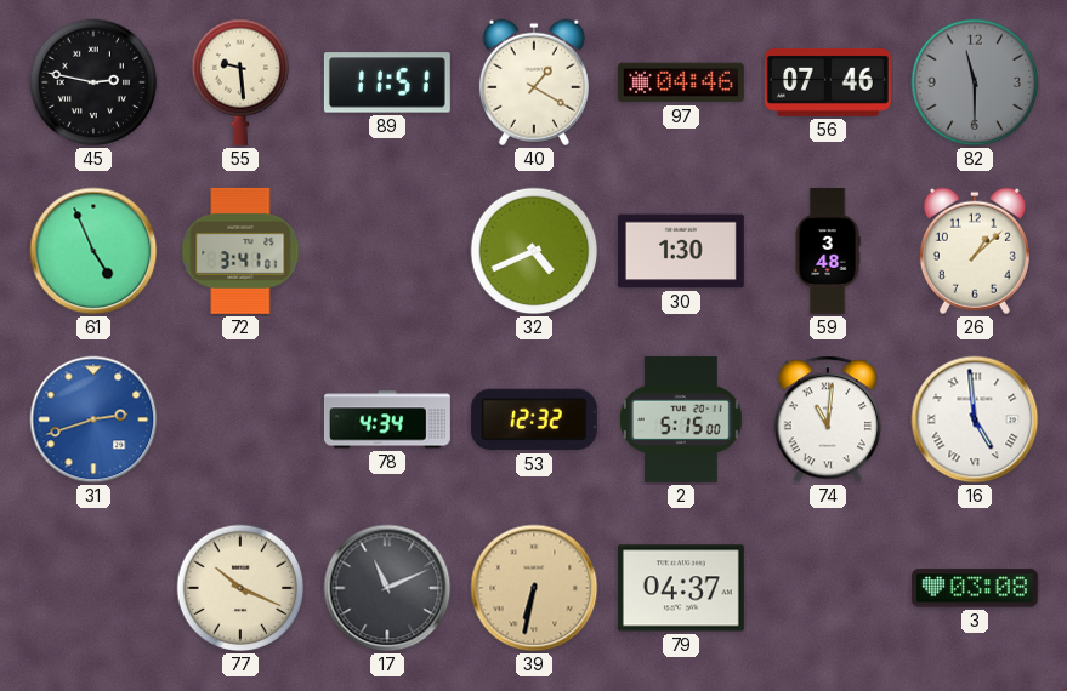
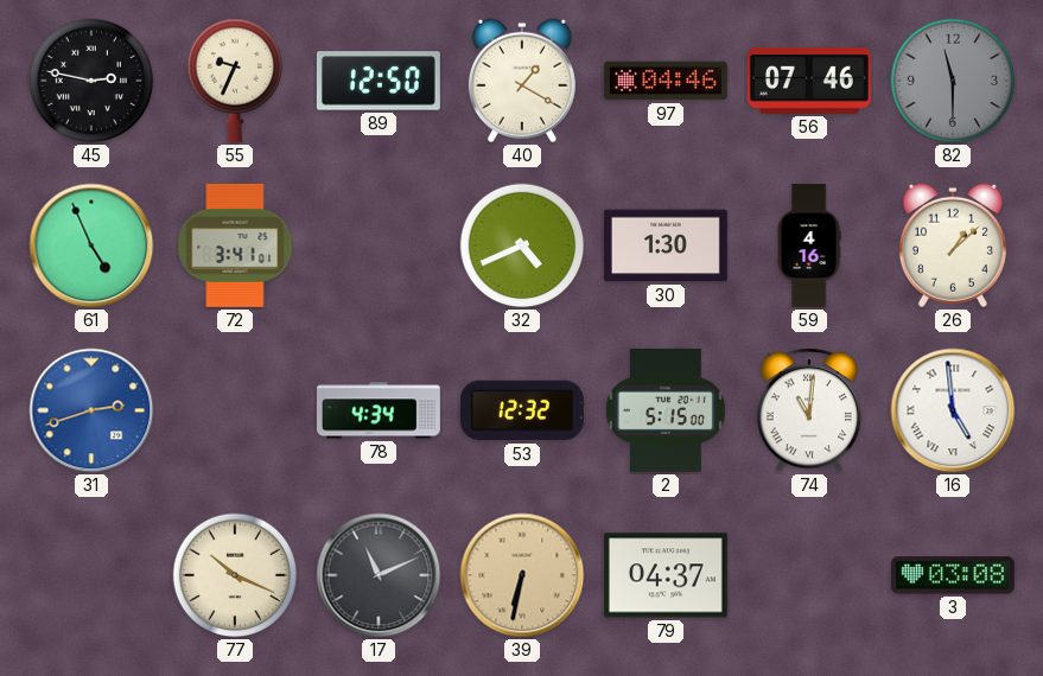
55: 9:29 -> 9:34
89: 11:51 -> 12:50
59: 3:48 -> 4:16
